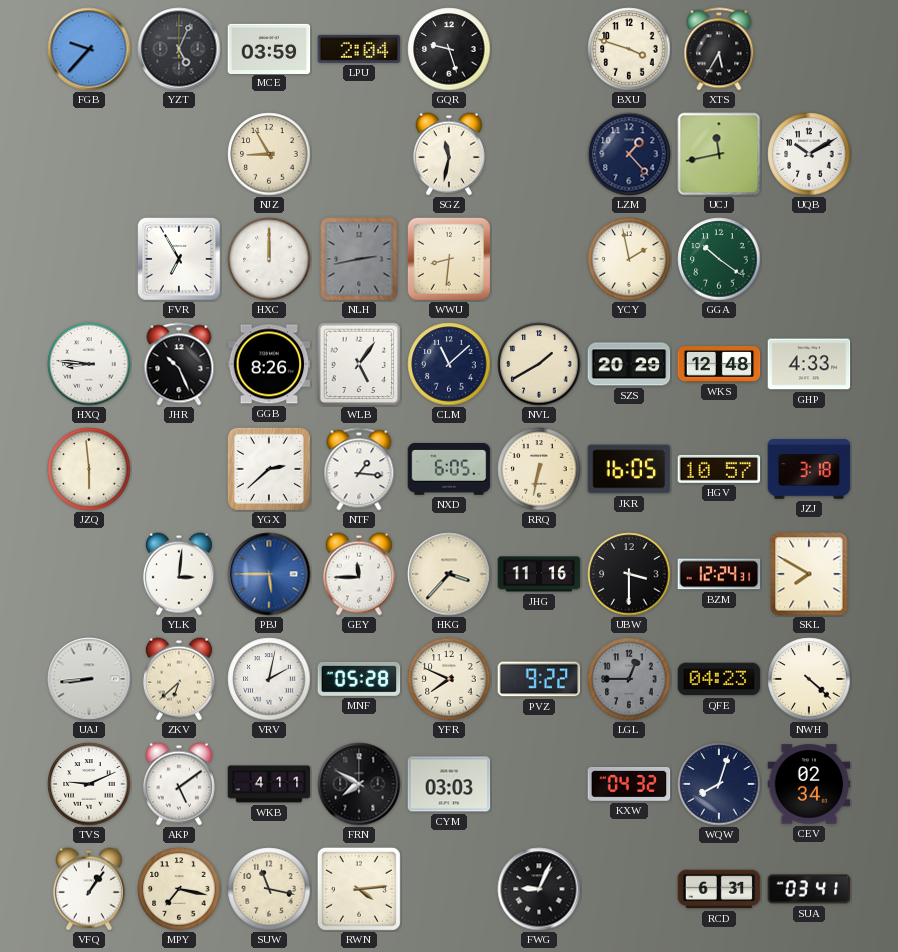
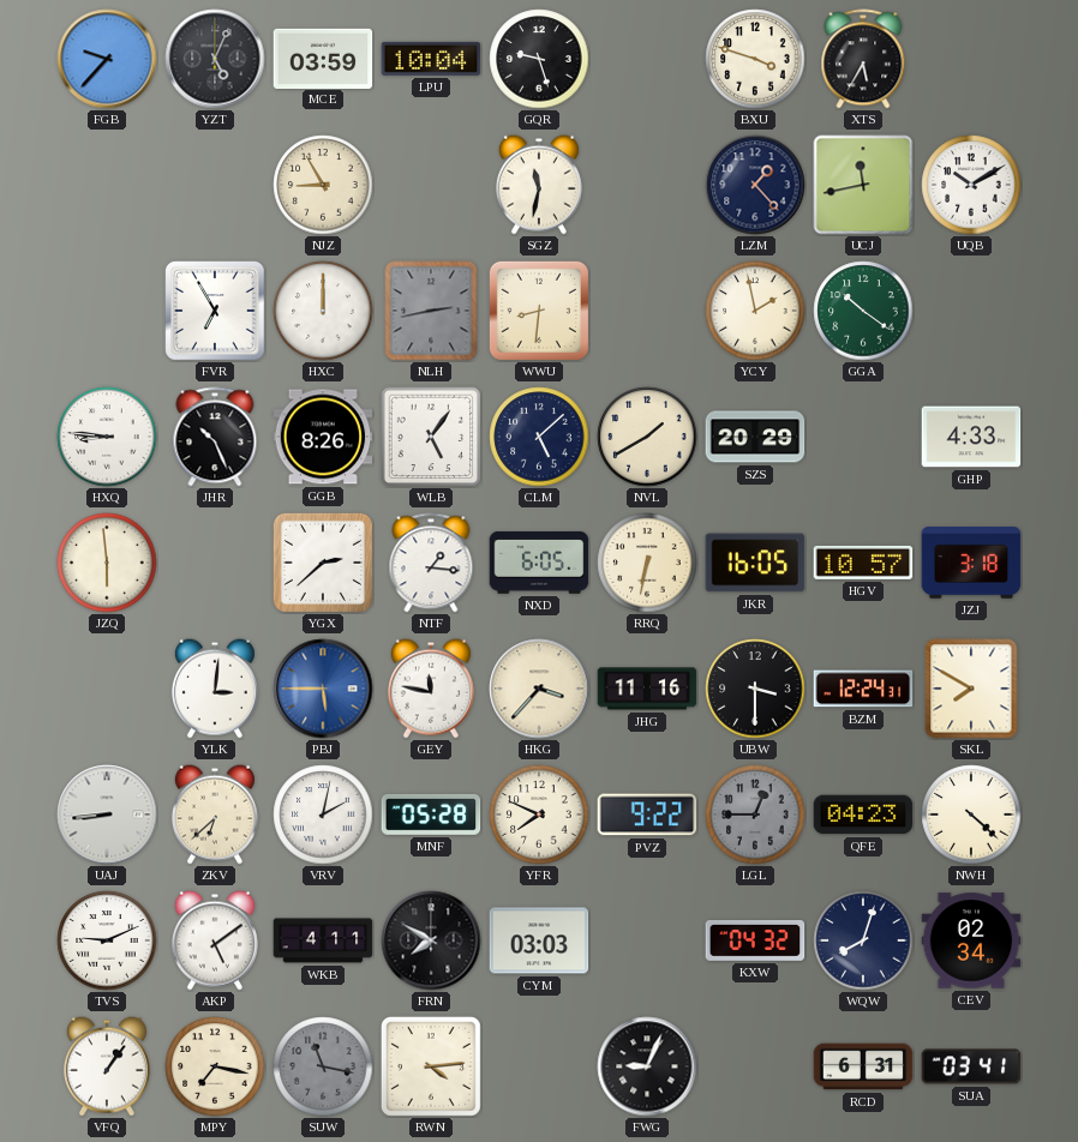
LPU: 2:04 -> 10:04
CLM: 11:08 -> 5:08
WKS: 12:48 -> none
GEY: 11:45 -> 11:47
SUW dial: cream -> grey
